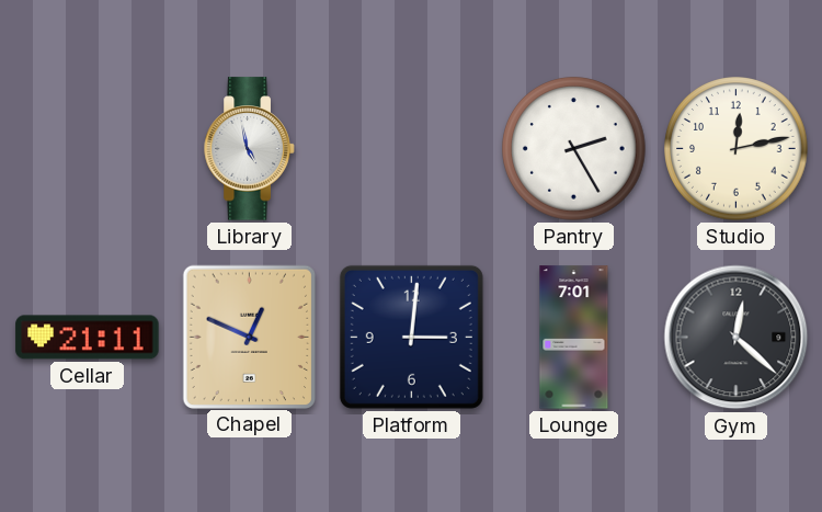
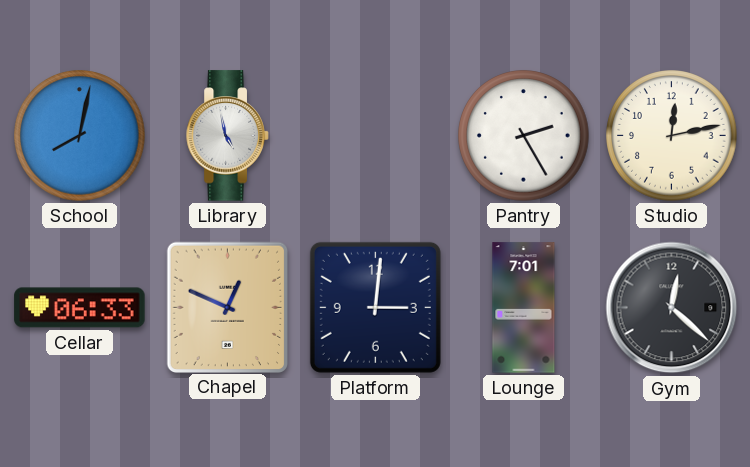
School: none -> 8:02
Cellar: 21:11 -> 06:33
